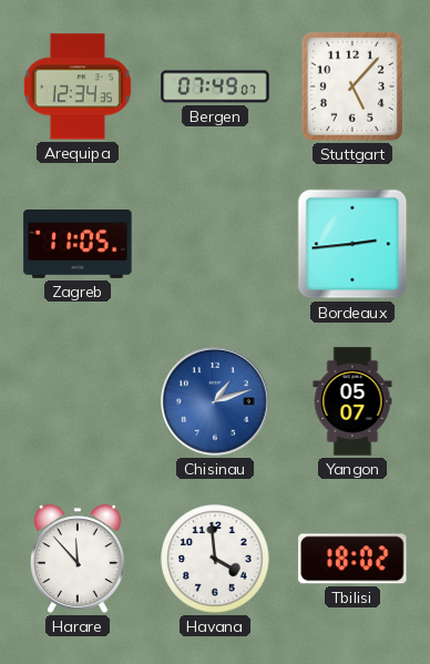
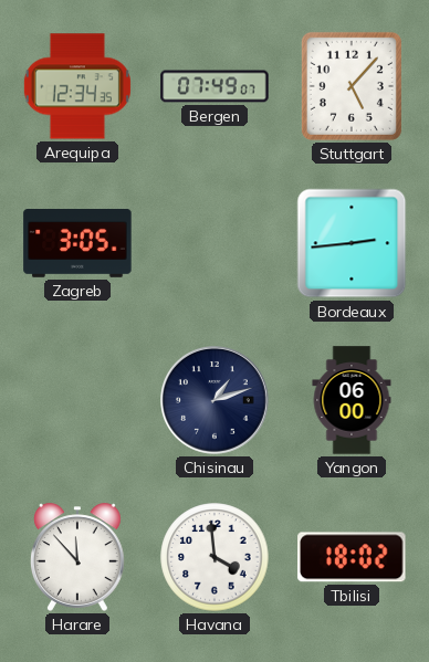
Zagreb: 11:05 -> 3:05
Chisinau dial: blue -> navy
Yangon: 05:07 -> 06:00
